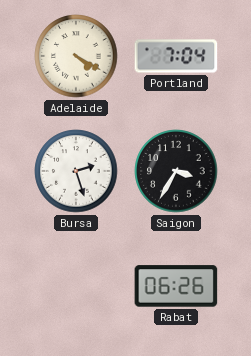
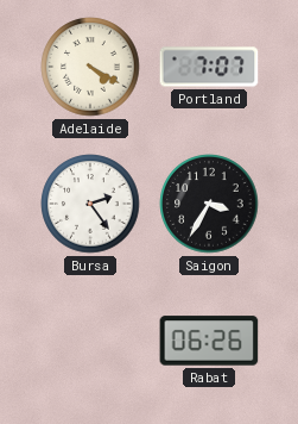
Portland: 7:04 -> 7:07
Bursa: 2:27 -> 2:24
